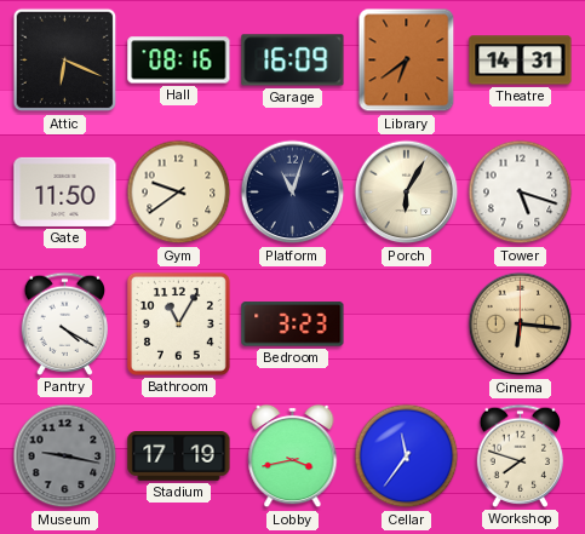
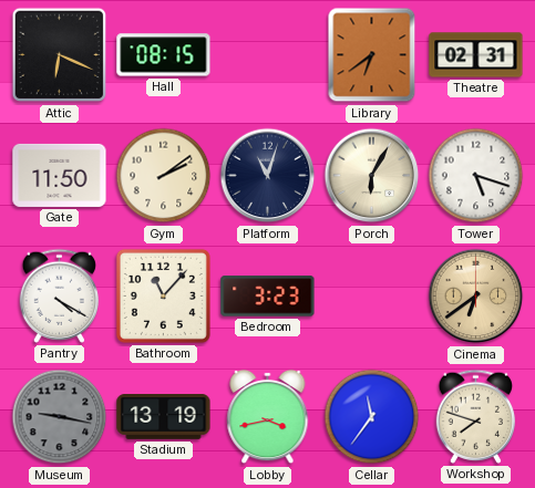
Hall: 08:16 -> 08:15
Garage: 16:09 -> none
Theatre: 14:31 -> 02:31
Gym: 9:39 -> 2:09
Bathroom: 11:05 -> 11:07
Cinema: 6:16 -> 6:39
Stadium: 17:19 -> 13:19
